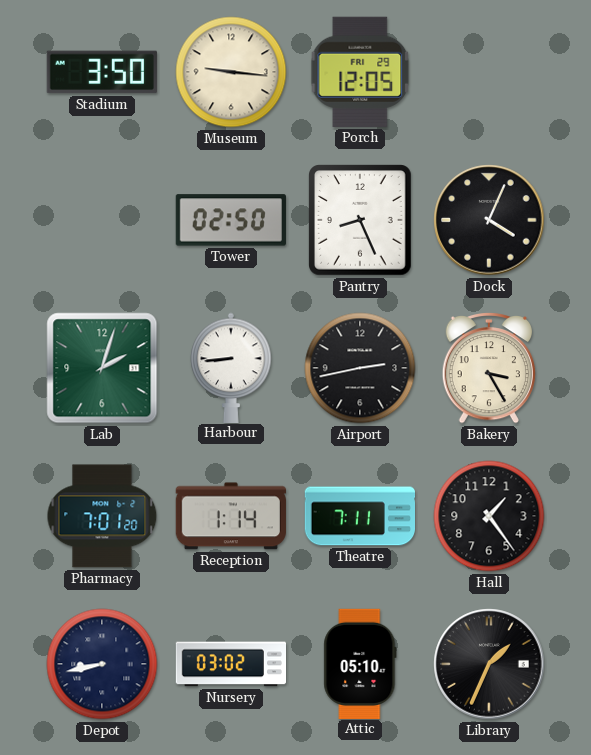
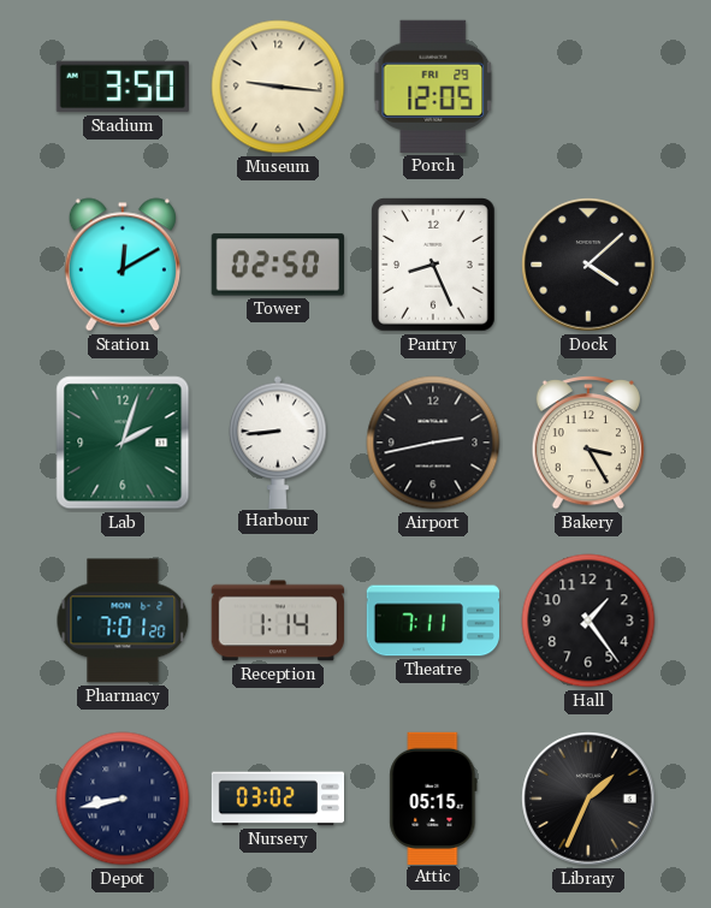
Station: none -> 12:10
Dock: 4:04 -> 4:08
Attic: 05:10 -> 05:15
